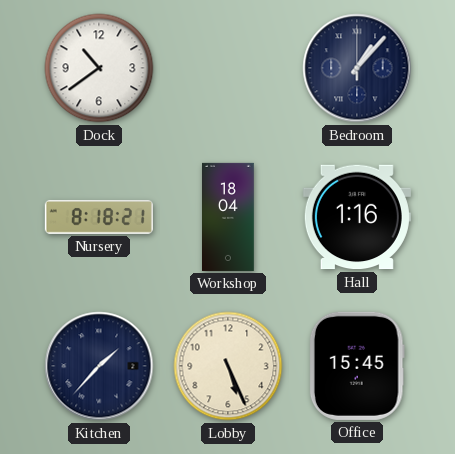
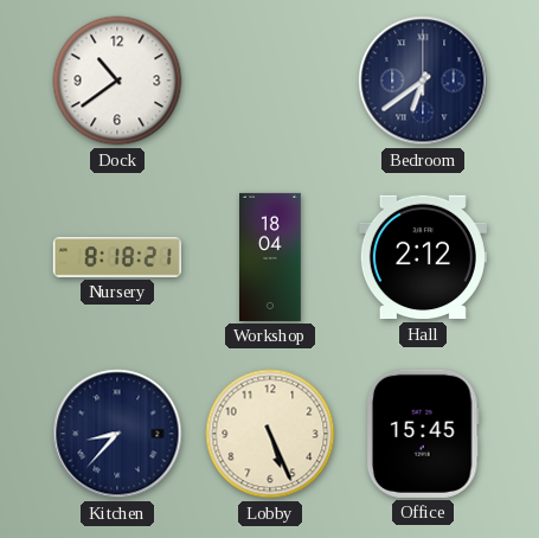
Bedroom: 1:07 -> 6:39
Hall: 1:16 -> 2:12
Kitchen: 1:37 -> 8:37
